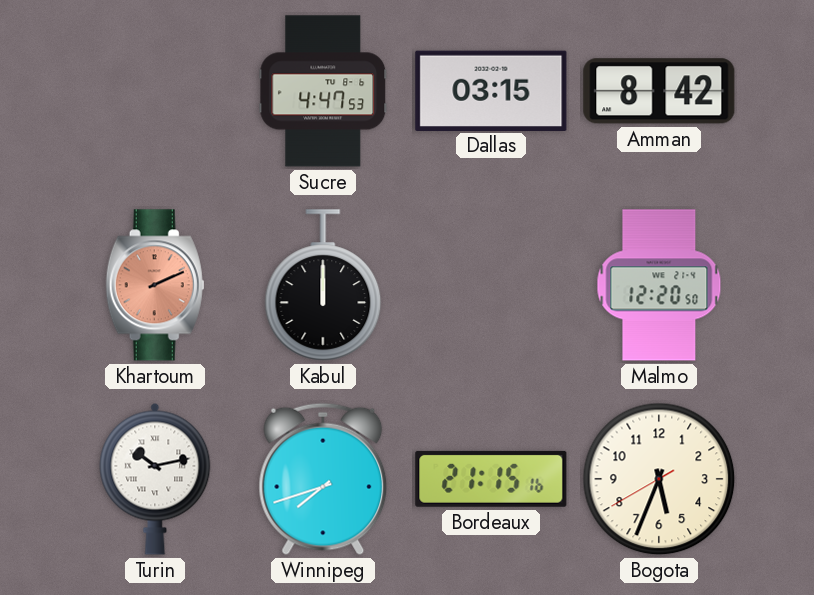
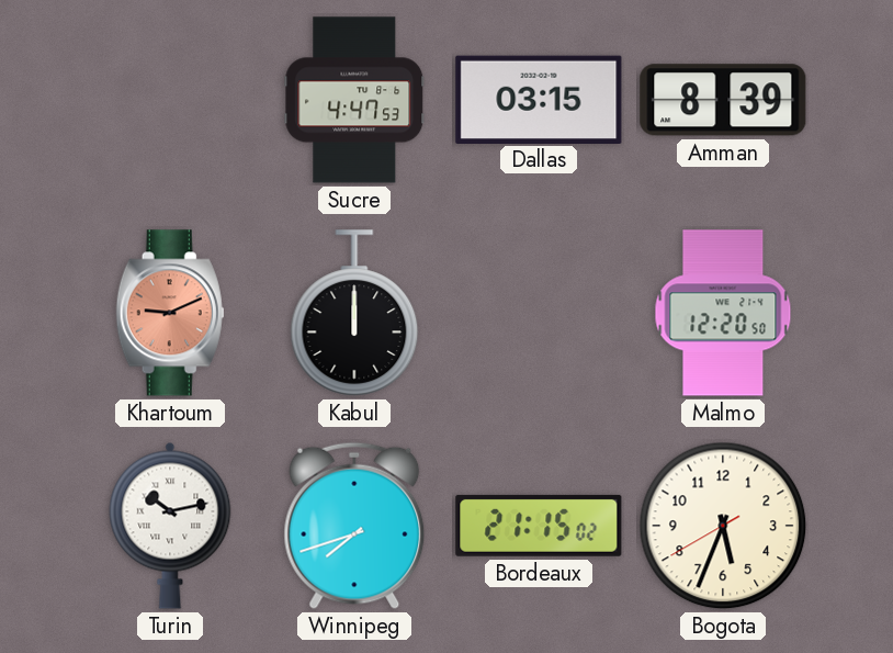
Amman: 8:42 -> 8:39
Khartoum: 2:11 -> 9:11
Bordeaux: 21:15:16 -> 21:15:02
